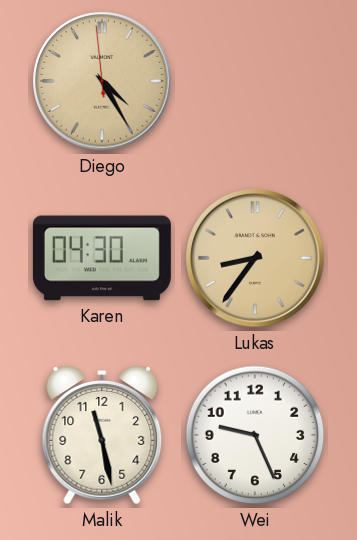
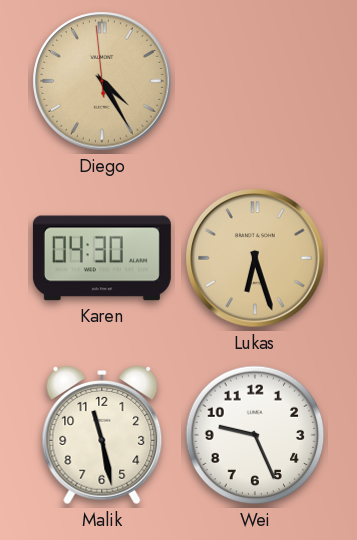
Lukas: 8:36 -> 6:27
